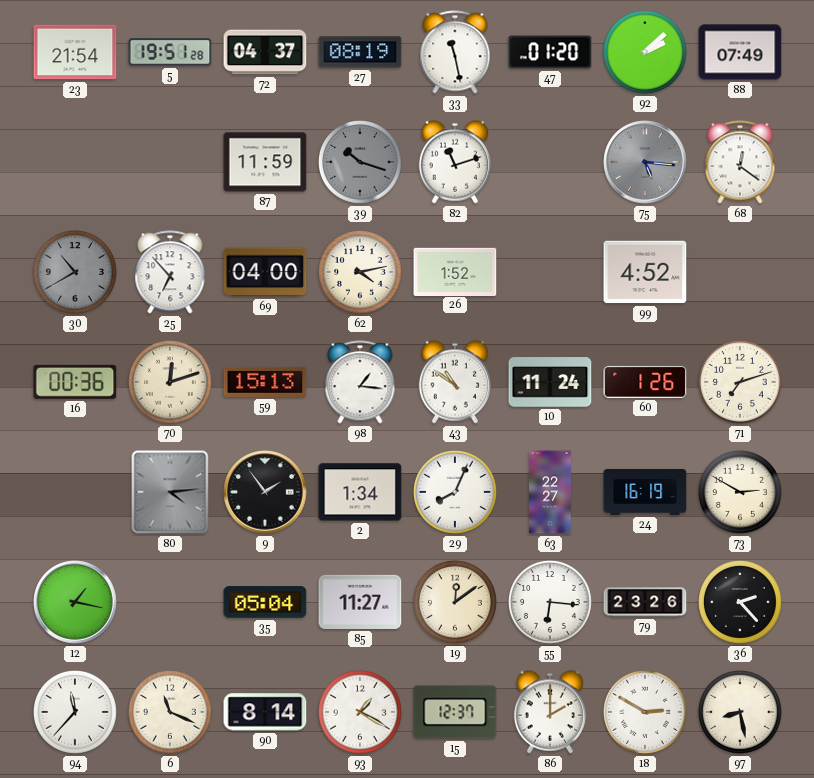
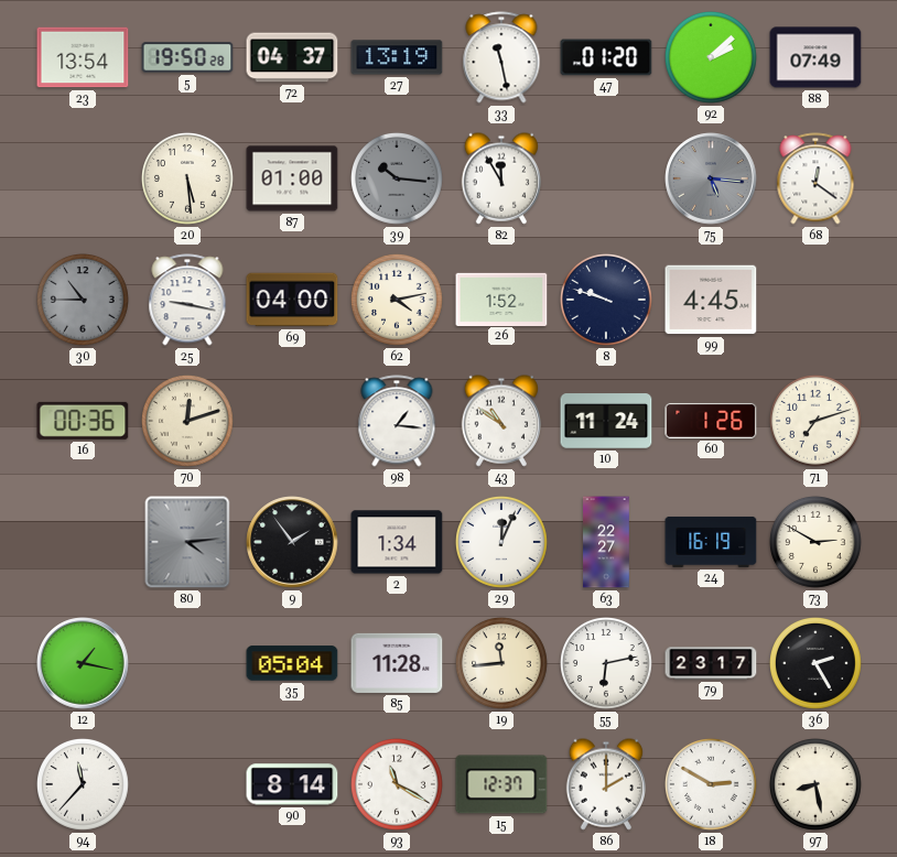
23: 21:54 -> 13:54
5: 19:51 -> 19:50
27: 08:19 -> 13:19
20: none -> 5:29
87: 11:59 -> 01:00
39: 10:18 -> 10:16
82: 11:12 -> 11:55
30: 10:40 -> 10:45
25: 6:53 -> 9:17
8: none -> 9:48
99: 4:52 -> 4:45
59: 15:13 -> none
29: 8:04 -> 12:04
85: 11:27 -> 11:28
19: 12:09 -> 11:44
55: 6:16 -> 6:13
79: 23:26 -> 23:17
36: 2:23 -> 2:25
6: 11:19 -> none
93: 1:20 -> 11:20
